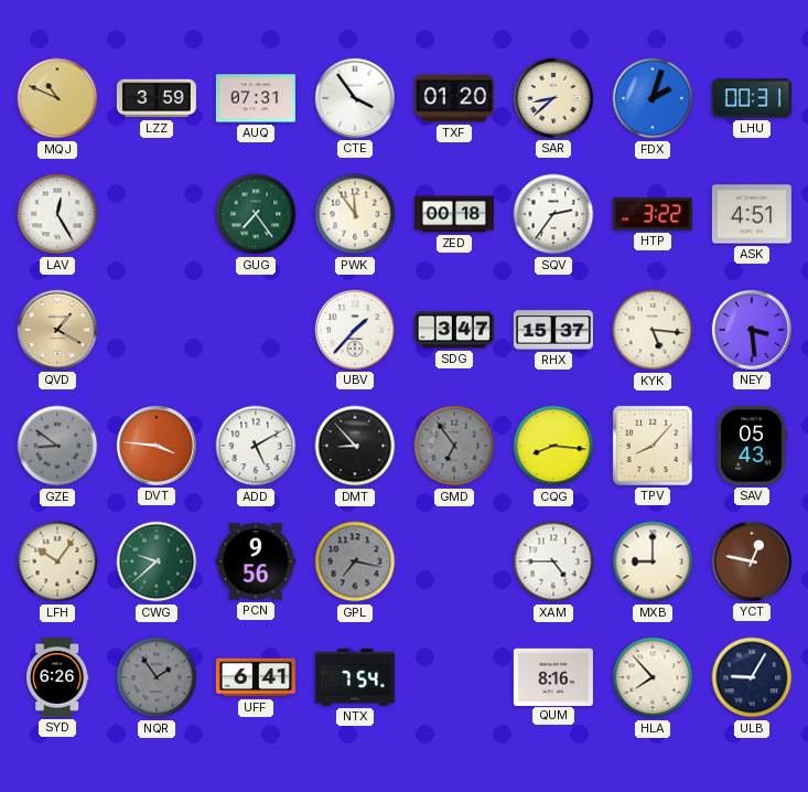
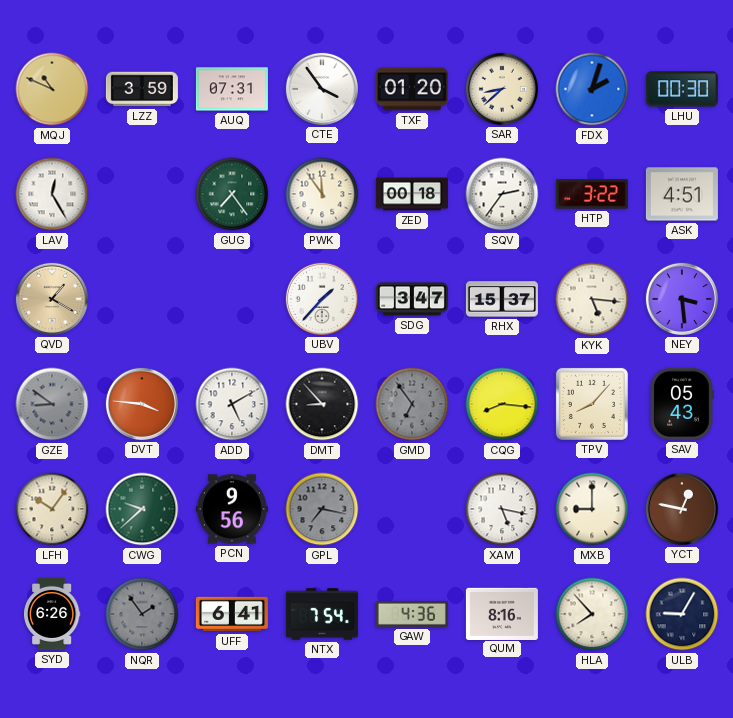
LHU: 00:31 -> 00:30
XAM: 4:45 -> 5:17
GAW: none -> 4:36
